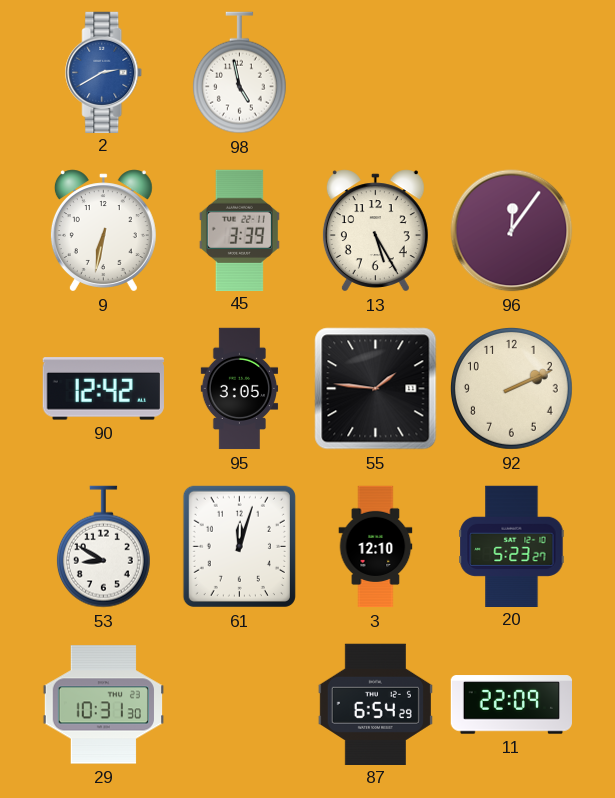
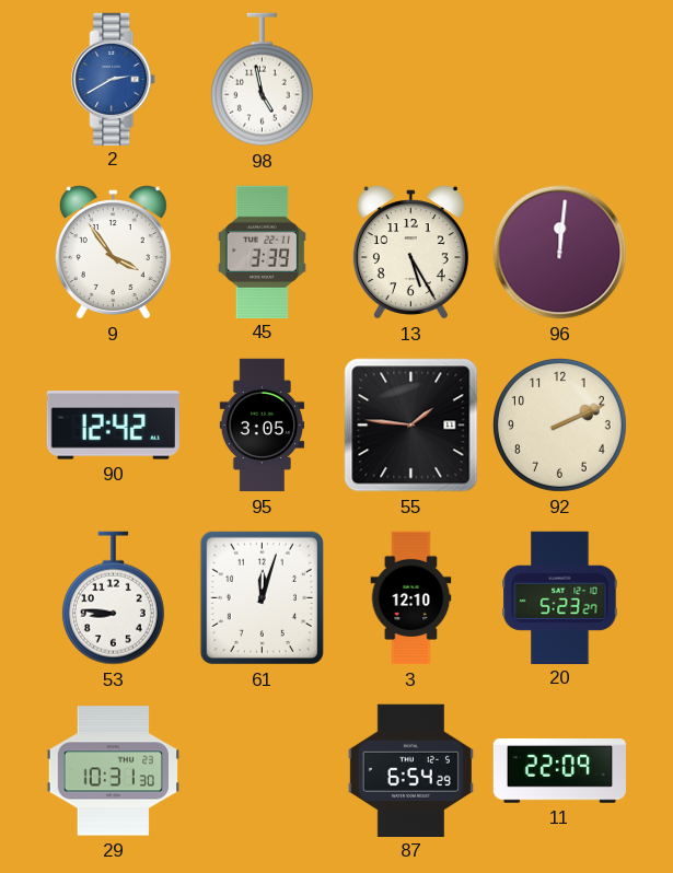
9: 6:32 -> 3:54
96: 12:06 -> 12:01
53: 8:50 -> 8:46
